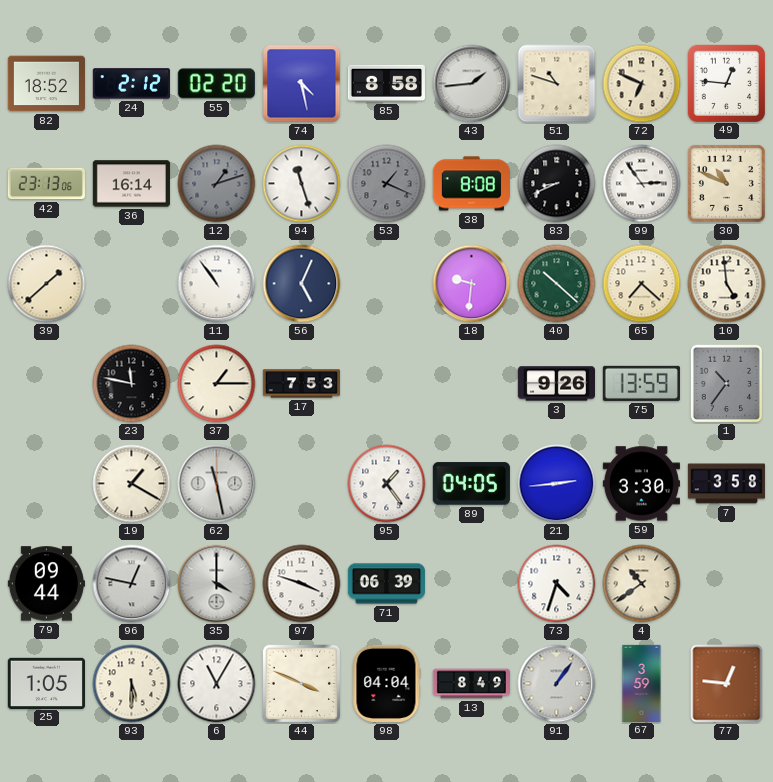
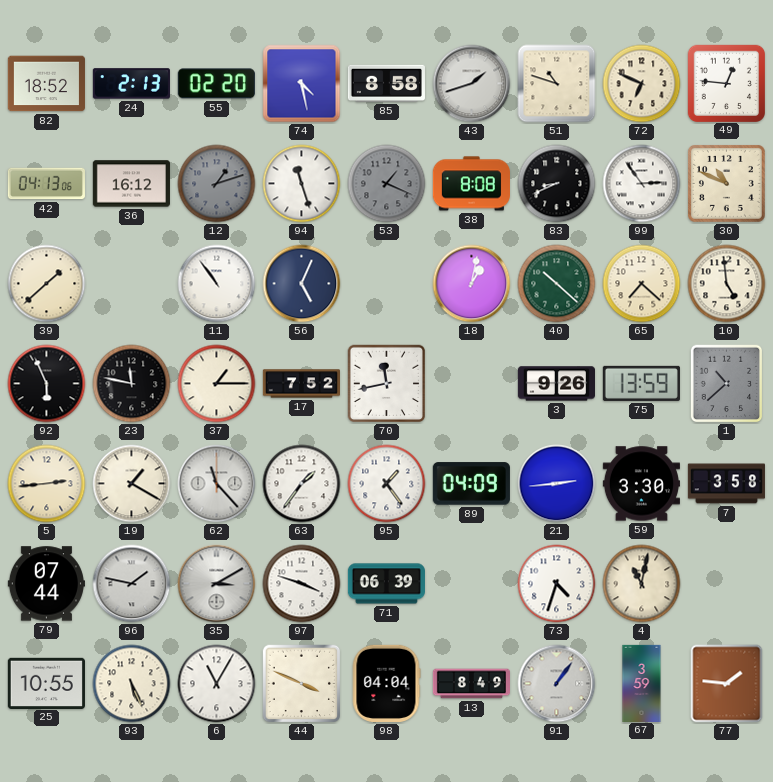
24: 2:12 -> 2:13
43: 1:44 -> 1:42
42: 23:13 -> 04:13
36: 16:14 -> 16:12
18: 9:31 -> 1:02
92: none -> 5:56
17: 7:53 -> 7:52
70: none -> 11:43
1: 10:36 -> 10:38
5: none -> 2:44
62: 11:28 -> 11:23
63: none -> 1:36
89: 04:05 -> 04:09
79: 09:44 -> 07:44
96: 12:47 -> 1:47
35: 4:00 -> 3:10
4: 10:39 -> 11:02
25: 1:05 -> 10:55
93: 5:30 -> 5:26
77: 12:46 -> 1:46
